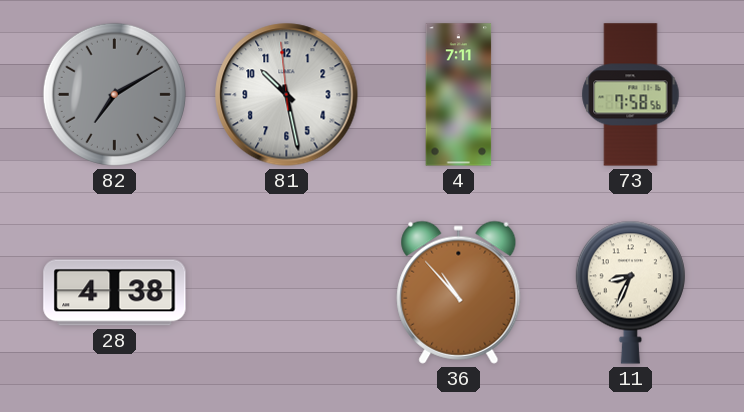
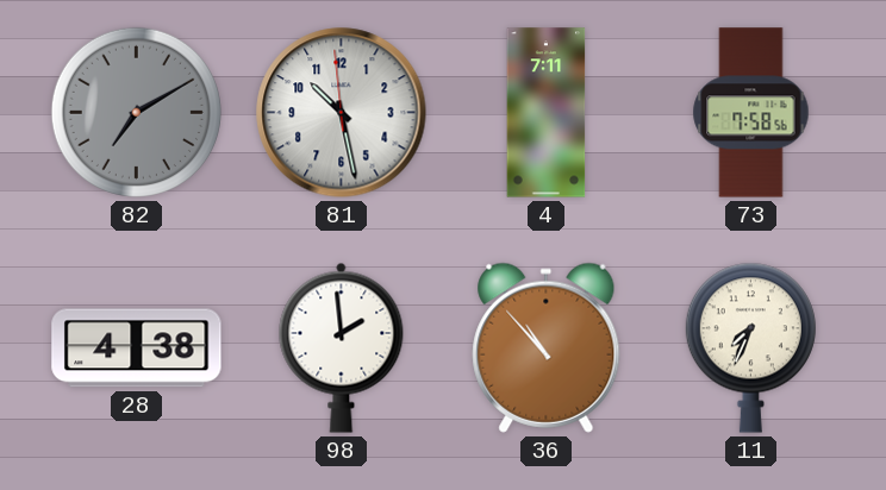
98: none -> 1:59
11: 8:34 -> 7:34
